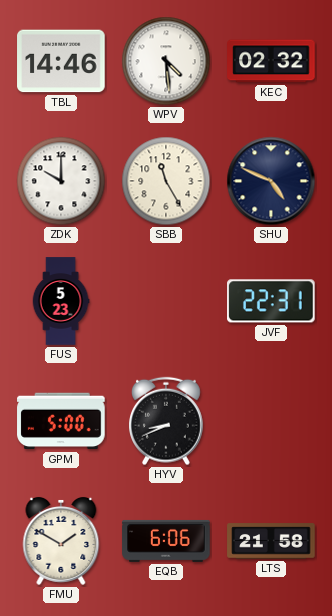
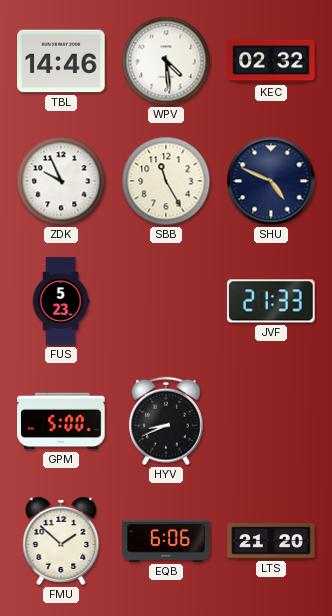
ZDK: 10:00 -> 9:56
JVF: 22:31 -> 21:33
FMU: 1:50 -> 1:52
LTS: 21:58 -> 21:20
